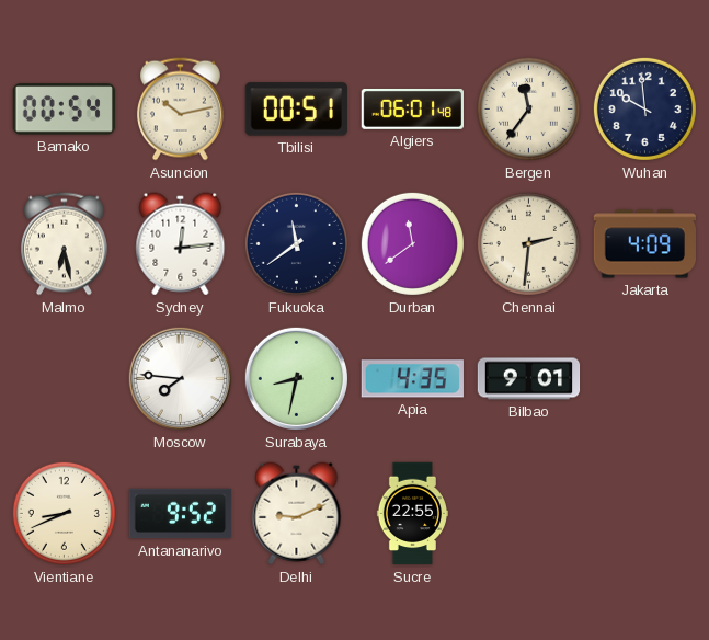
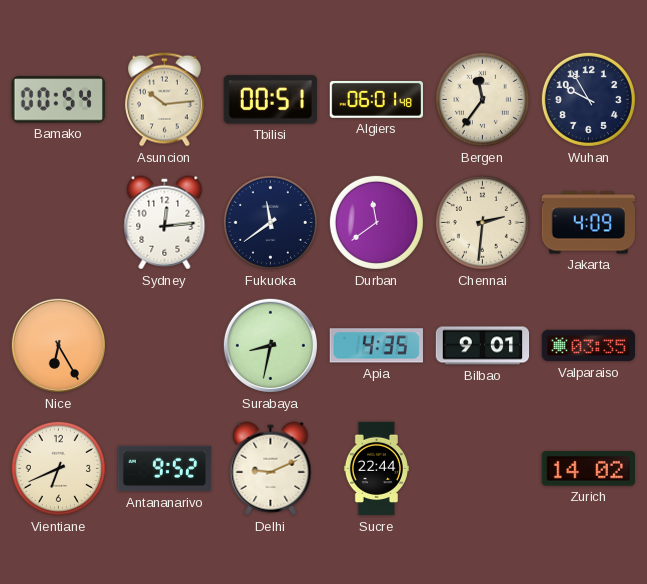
Asuncion: 10:13 -> 10:14
Wuhan: 9:59 -> 9:55
Malmo: 6:28 -> none
Nice: none -> 6:25
Moscow: 7:46 -> none
Valparaiso: none -> 03:35
Vientiane: 8:41 -> 6:41
Sucre: 22:55 -> 22:44
Zurich: none -> 14:02
